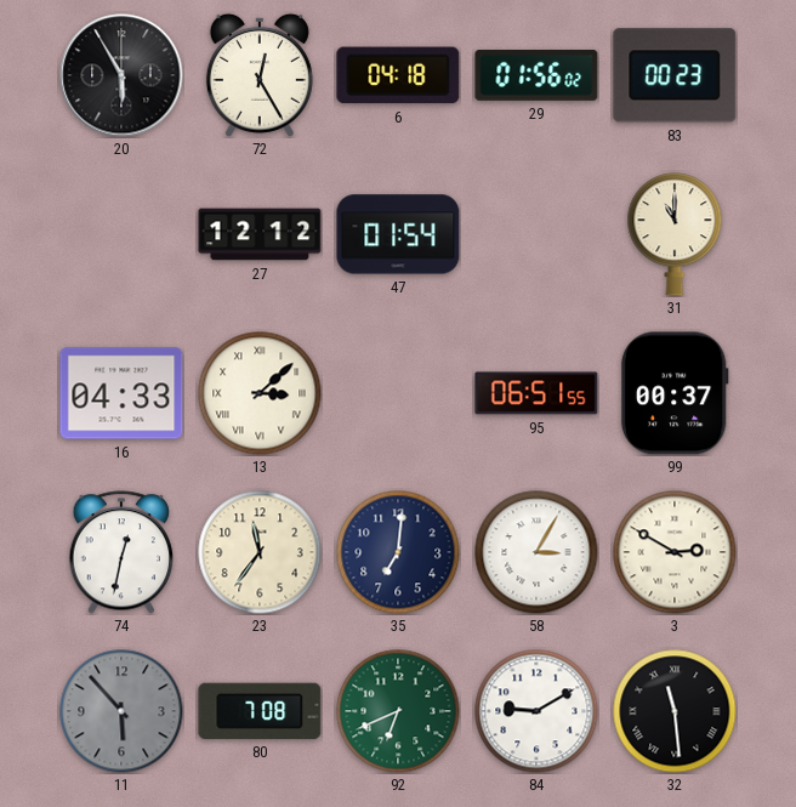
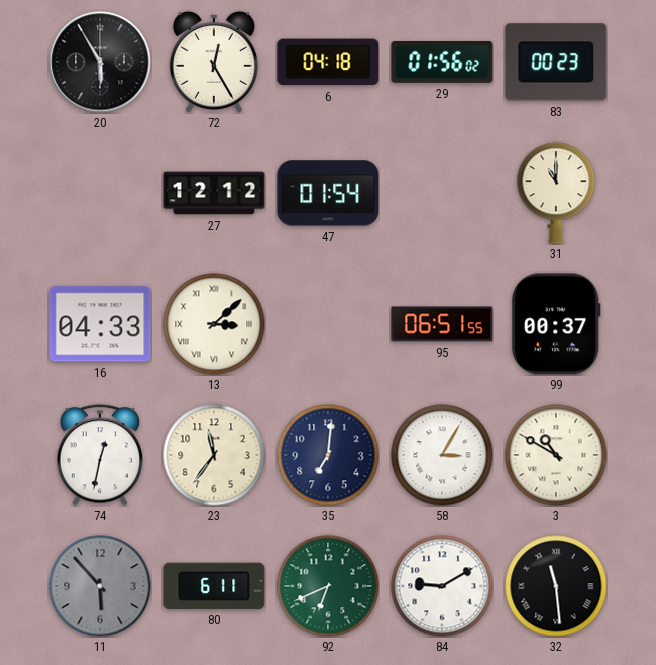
3: 2:50 -> 10:50
80: 7:08 -> 6:11
